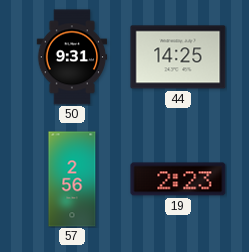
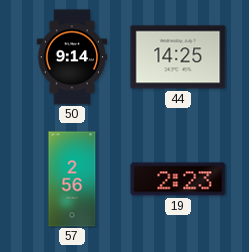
50: 9:31 -> 9:14
